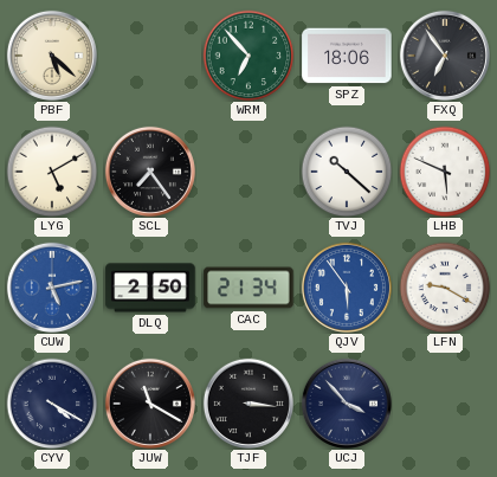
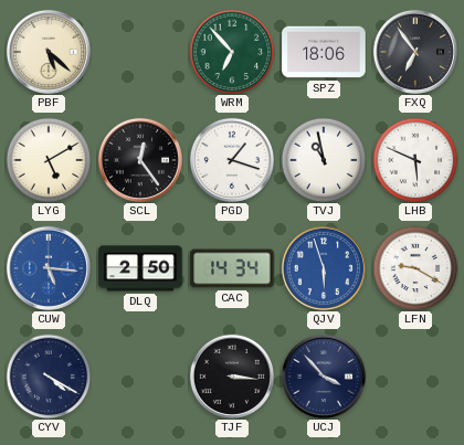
SCL: 7:24 -> 12:24
PGD: none -> 1:18
TVJ: 10:22 -> 10:58
CUW: 5:13 -> 5:16
CAC: 21:34 -> 14:34
QJV: 5:54 -> 5:57
JUW: 11:20 -> none
